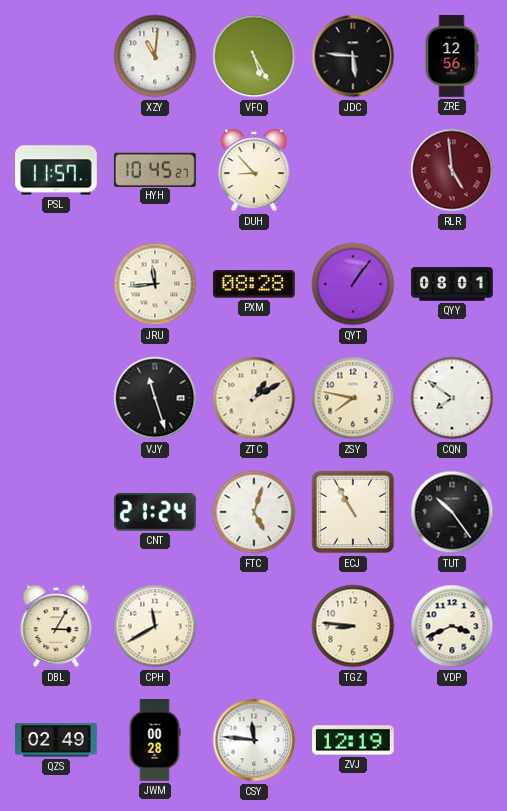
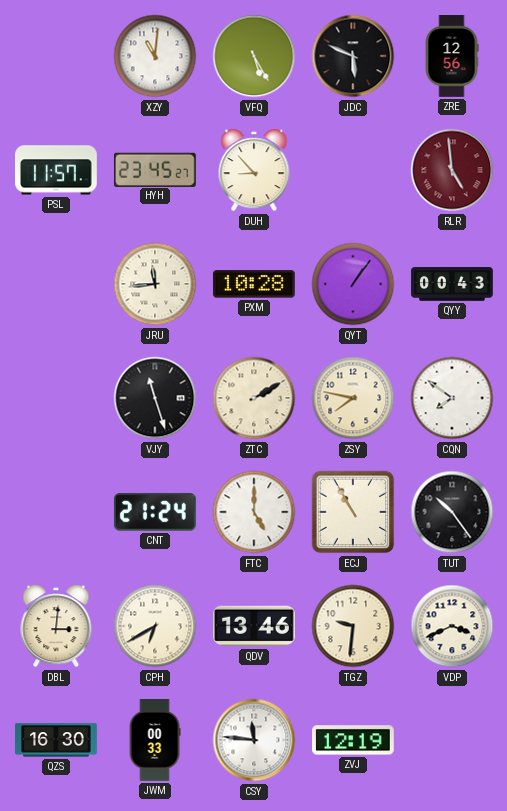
JDC: 5:46 -> 5:49
HYH: 10:45 -> 23:45
PXM: 08:28 -> 10:28
QYY: 08:01 -> 00:43
ZTC: 1:10 -> 2:10
FTC: 5:03 -> 5:00
DBL: 3:05 -> 3:01
CPH: 11:40 -> 6:40
QDV: none -> 13:46
TGZ: 8:46 -> 9:31
QZS: 02:49 -> 16:30
JWM: 00:28 -> 00:33
